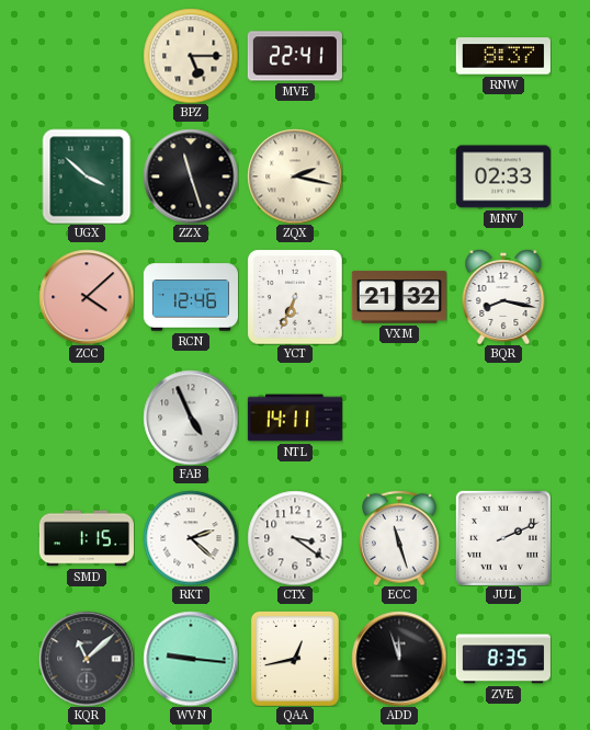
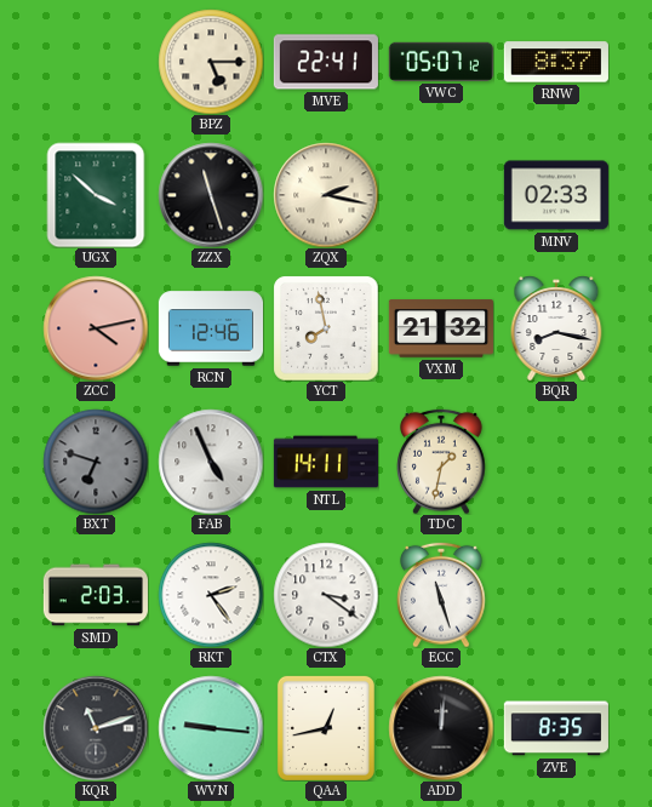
VWC: none -> 05:07
ZCC: 4:08 -> 4:13
YCT: 6:34 -> 7:58
BXT: none -> 6:48
TDC: none -> 1:32
SMD: 1:15 -> 2:03
RKT: 2:22 -> 2:24
JUL: 2:11 -> none
KQR: 11:08 -> 11:12
ADD: 11:57 -> 12:01
